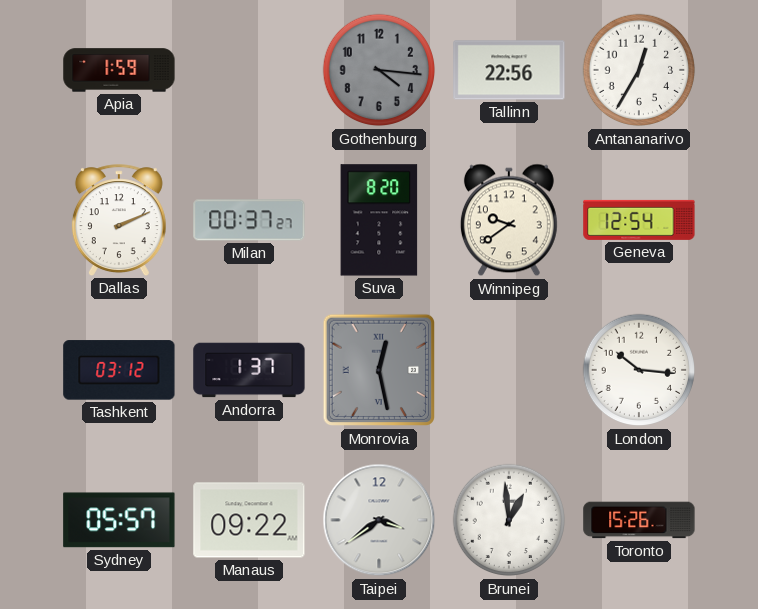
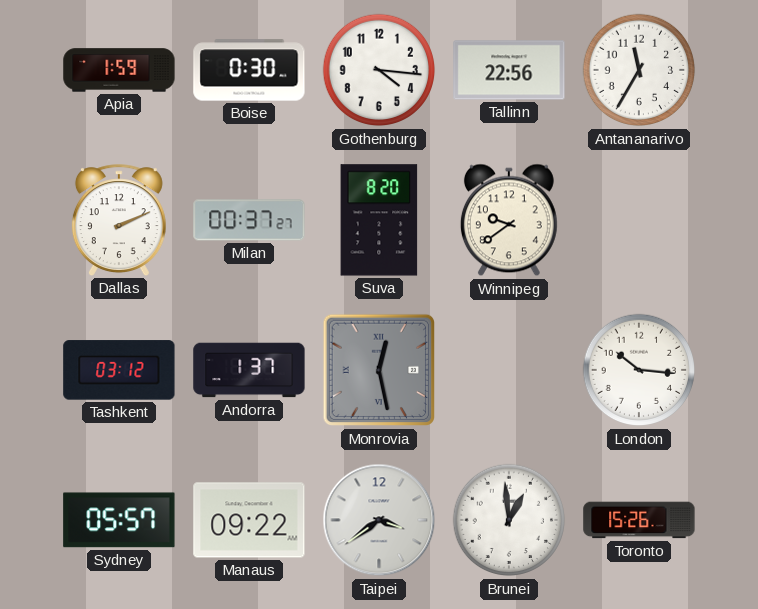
Boise: none -> 0:30
Gothenburg dial: grey -> white
Antananarivo: 12:35 -> 11:35
Geneva: 12:54 -> none
